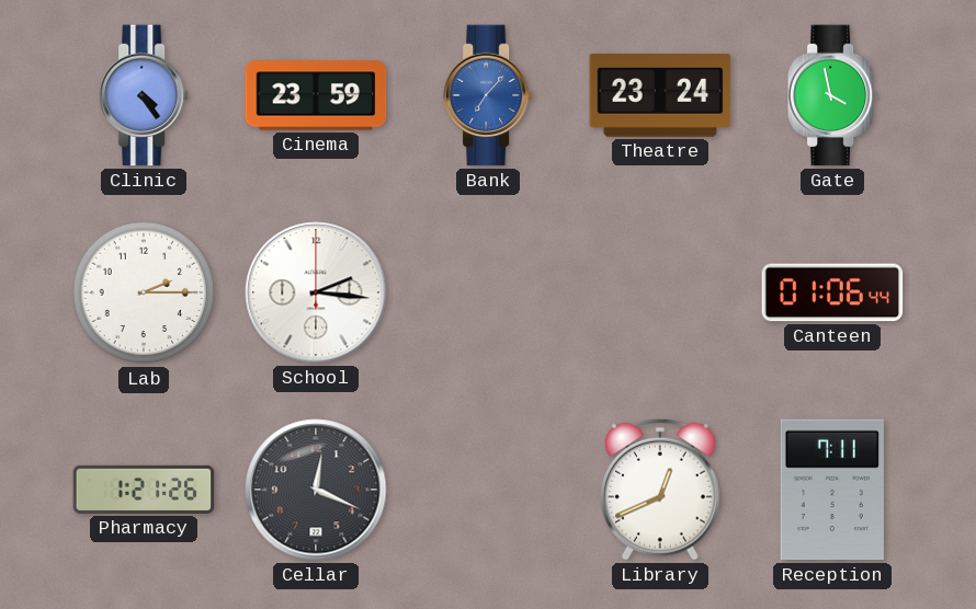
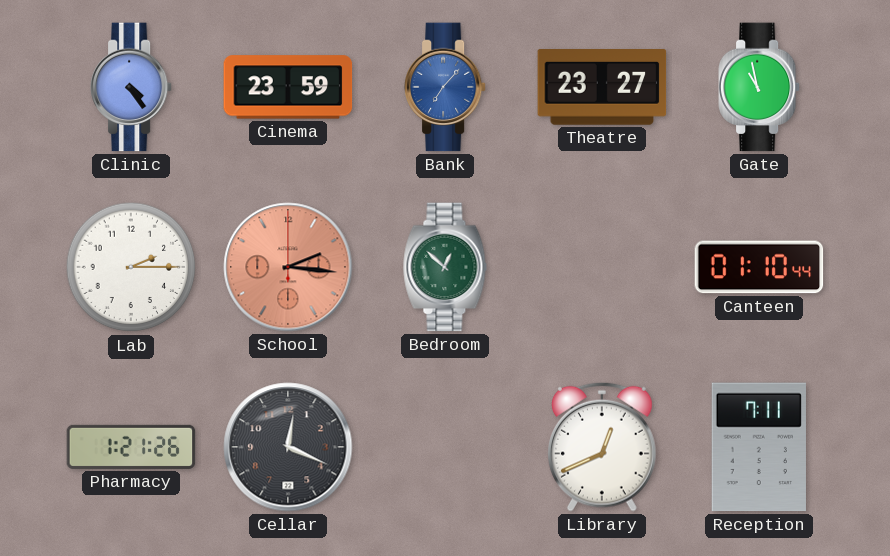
Theatre: 23:24 -> 23:27
Gate: 3:58 -> 10:58
School dial: white -> salmon
Bedroom: none -> 12:52
Canteen: 01:06 -> 01:10
